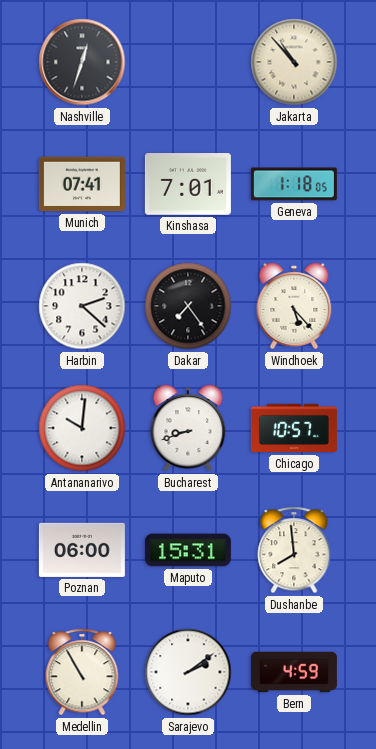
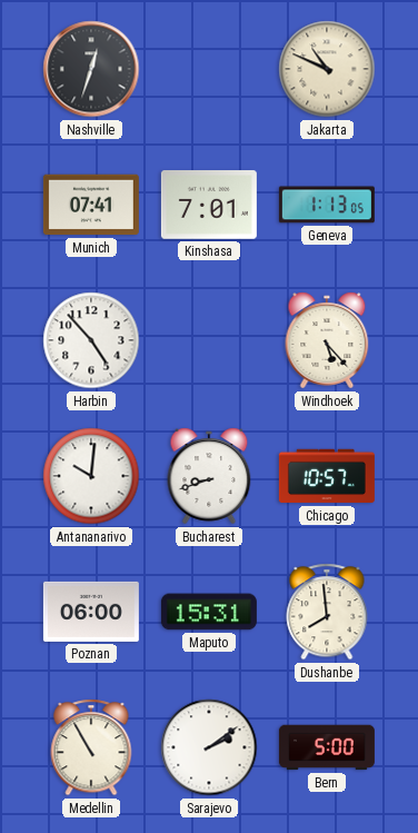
Jakarta: 10:53 -> 10:49
Geneva: 1:18 -> 1:13
Harbin: 2:22 -> 4:53
Dakar: 7:24 -> none
Bern: 4:59 -> 5:00
